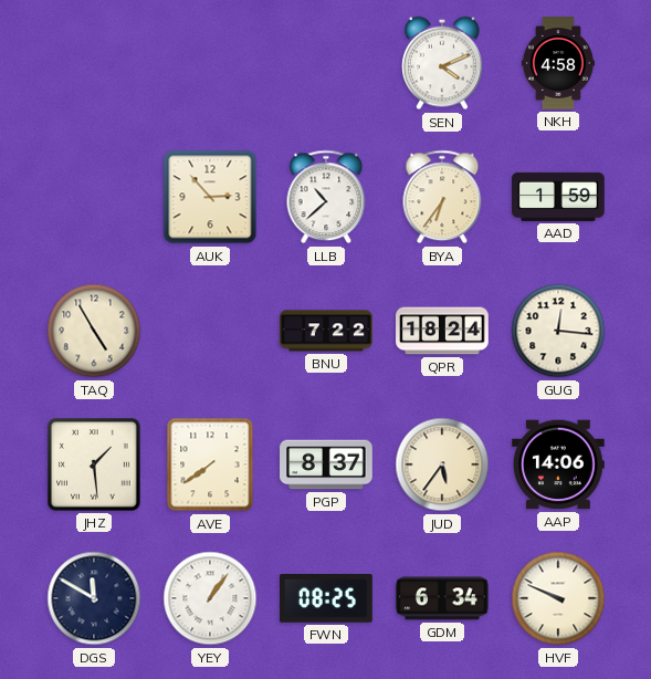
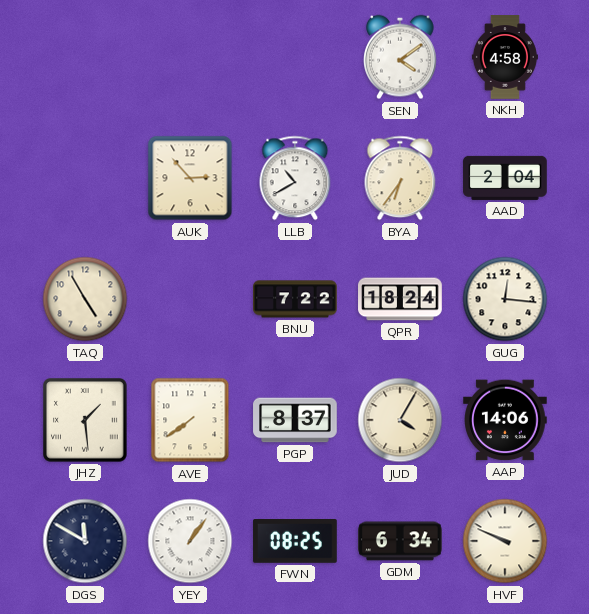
SEN: 4:11 -> 4:09
LLB: 10:38 -> 10:40
AAD: 1:59 -> 2:04
JUD: 5:36 -> 4:05
